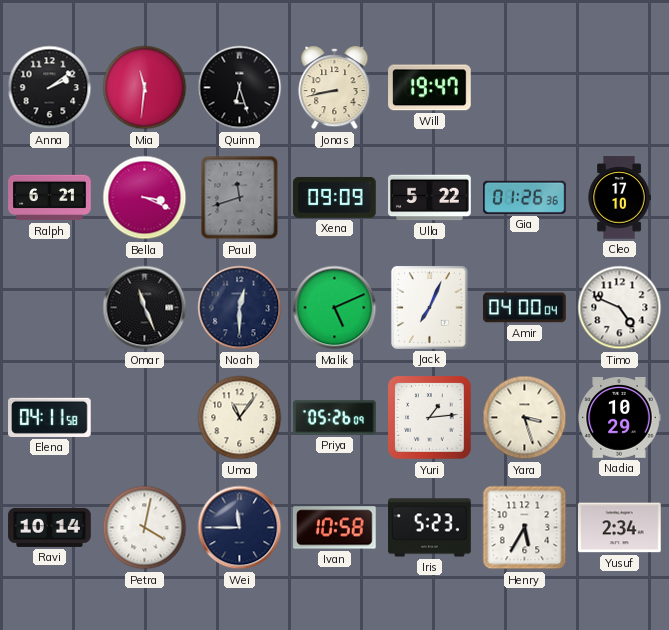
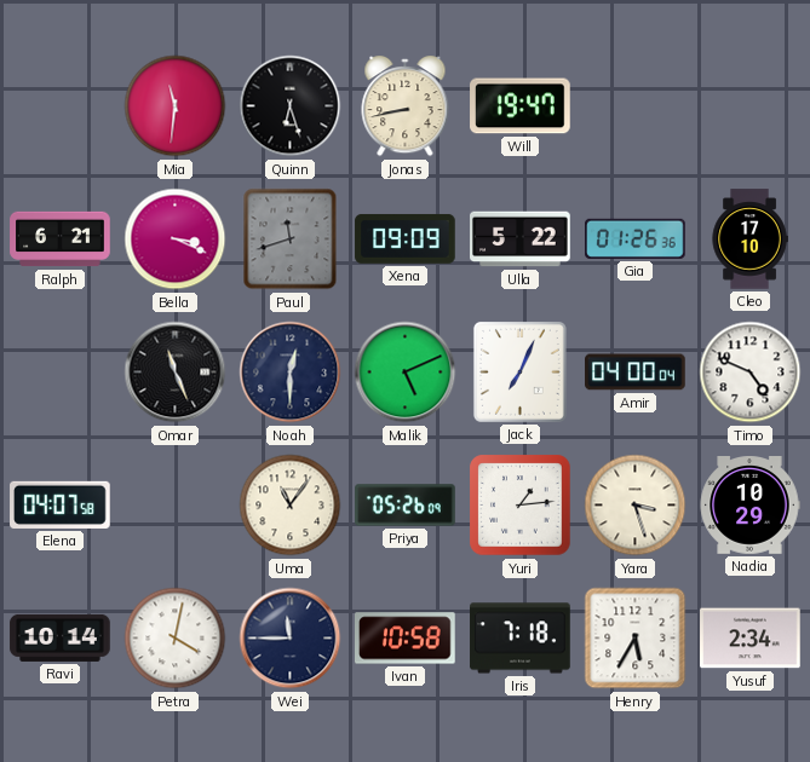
Anna: 2:09 -> none
Elena: 04:11 -> 04:07
Iris: 5:23 -> 7:18
